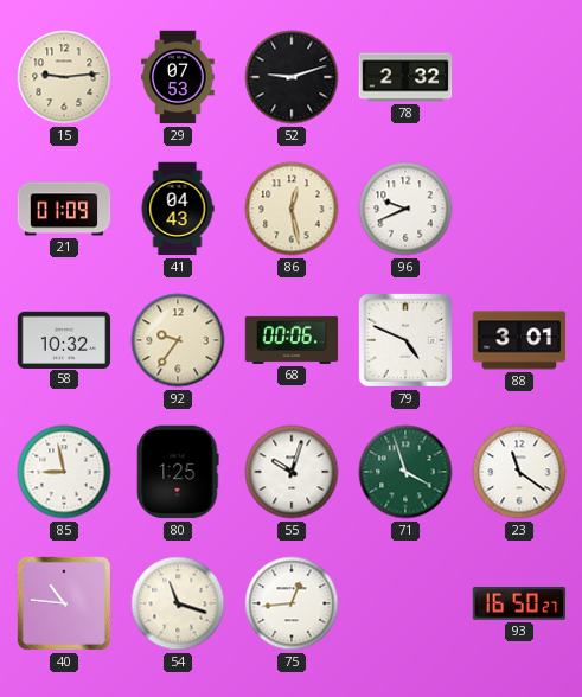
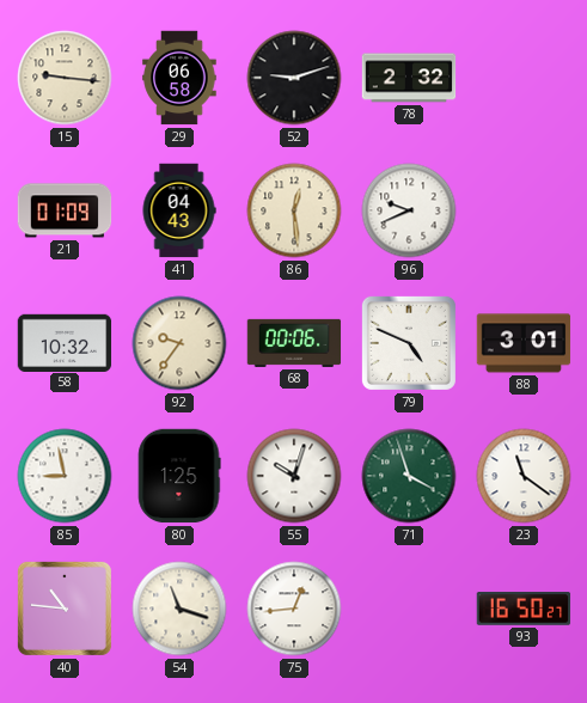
15: 9:14 -> 9:16
29: 07:53 -> 06:58
86: 12:28 -> 12:29
